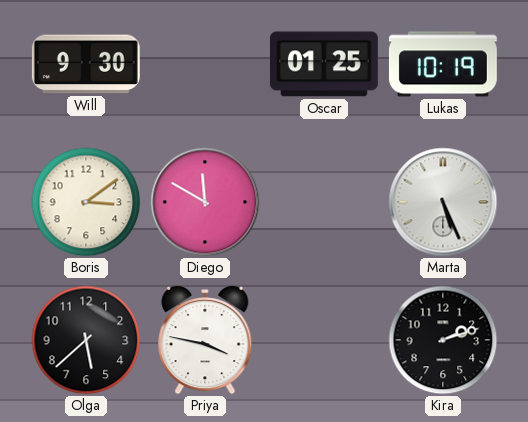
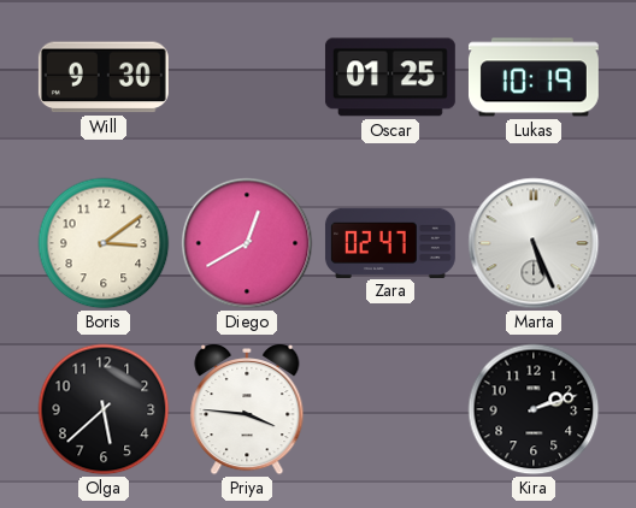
Diego: 11:50 -> 12:40
Zara: none -> 02:47
Priya: 3:47 -> 3:46
